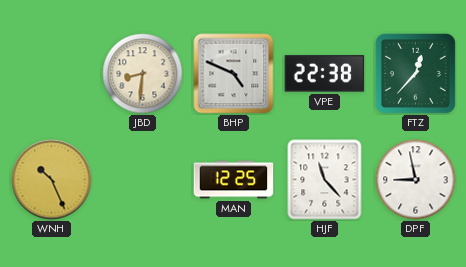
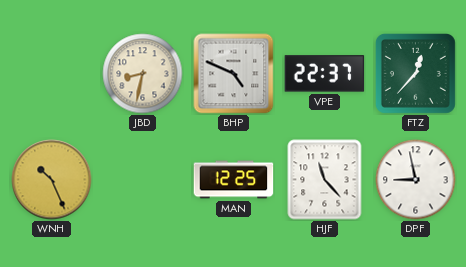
JBD: 8:31 -> 8:32
VPE: 22:38 -> 22:37
